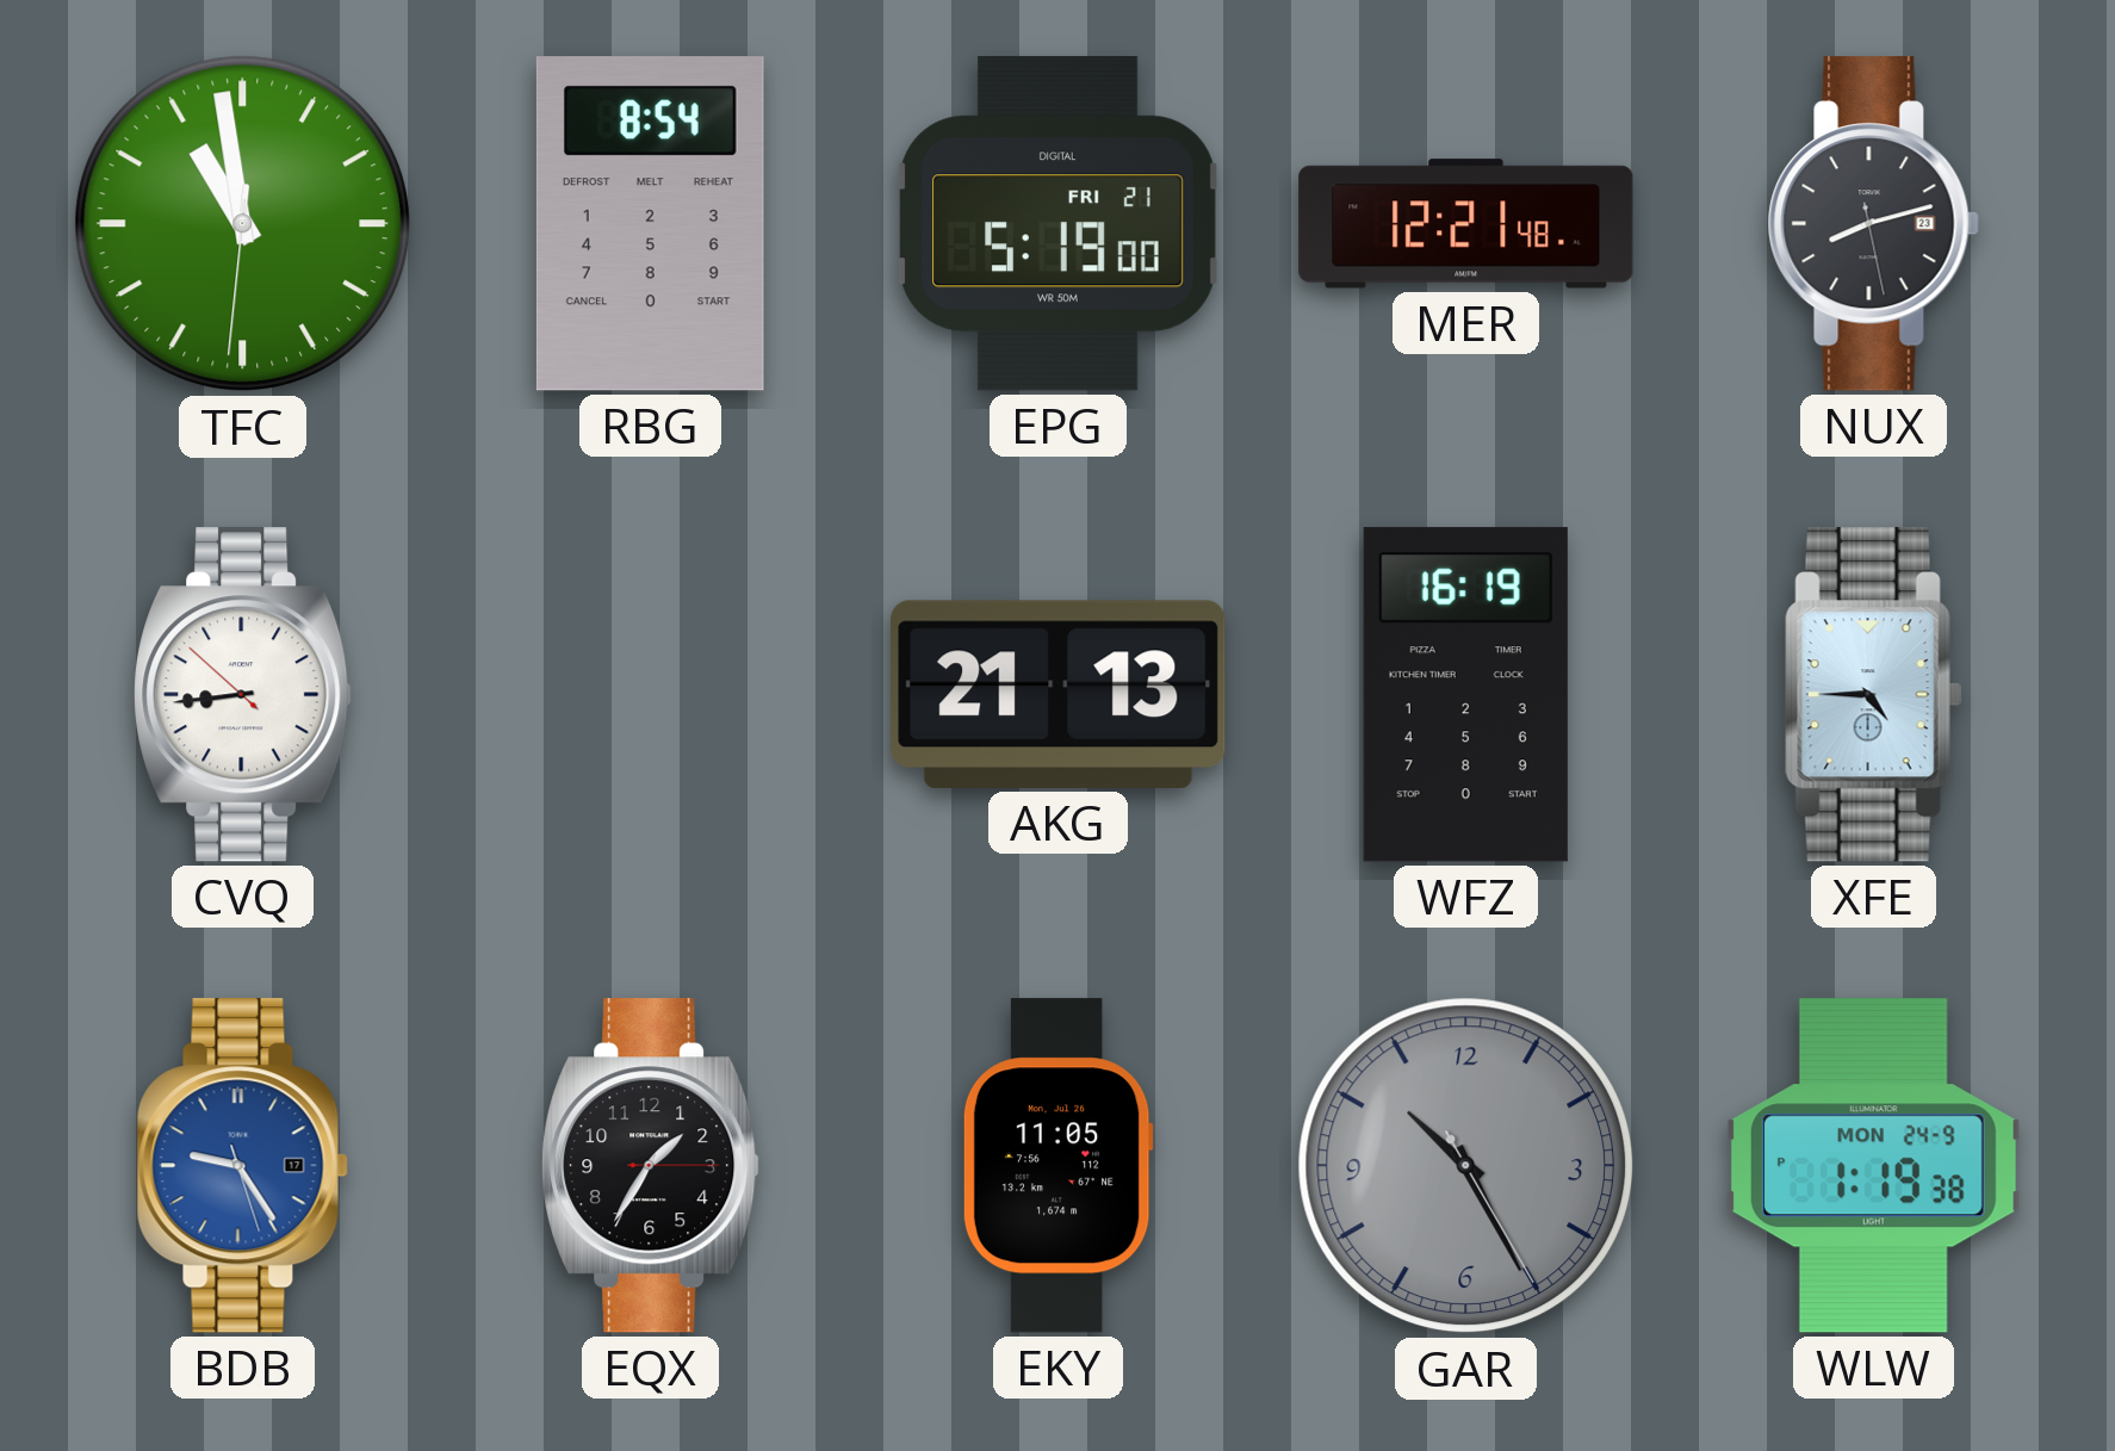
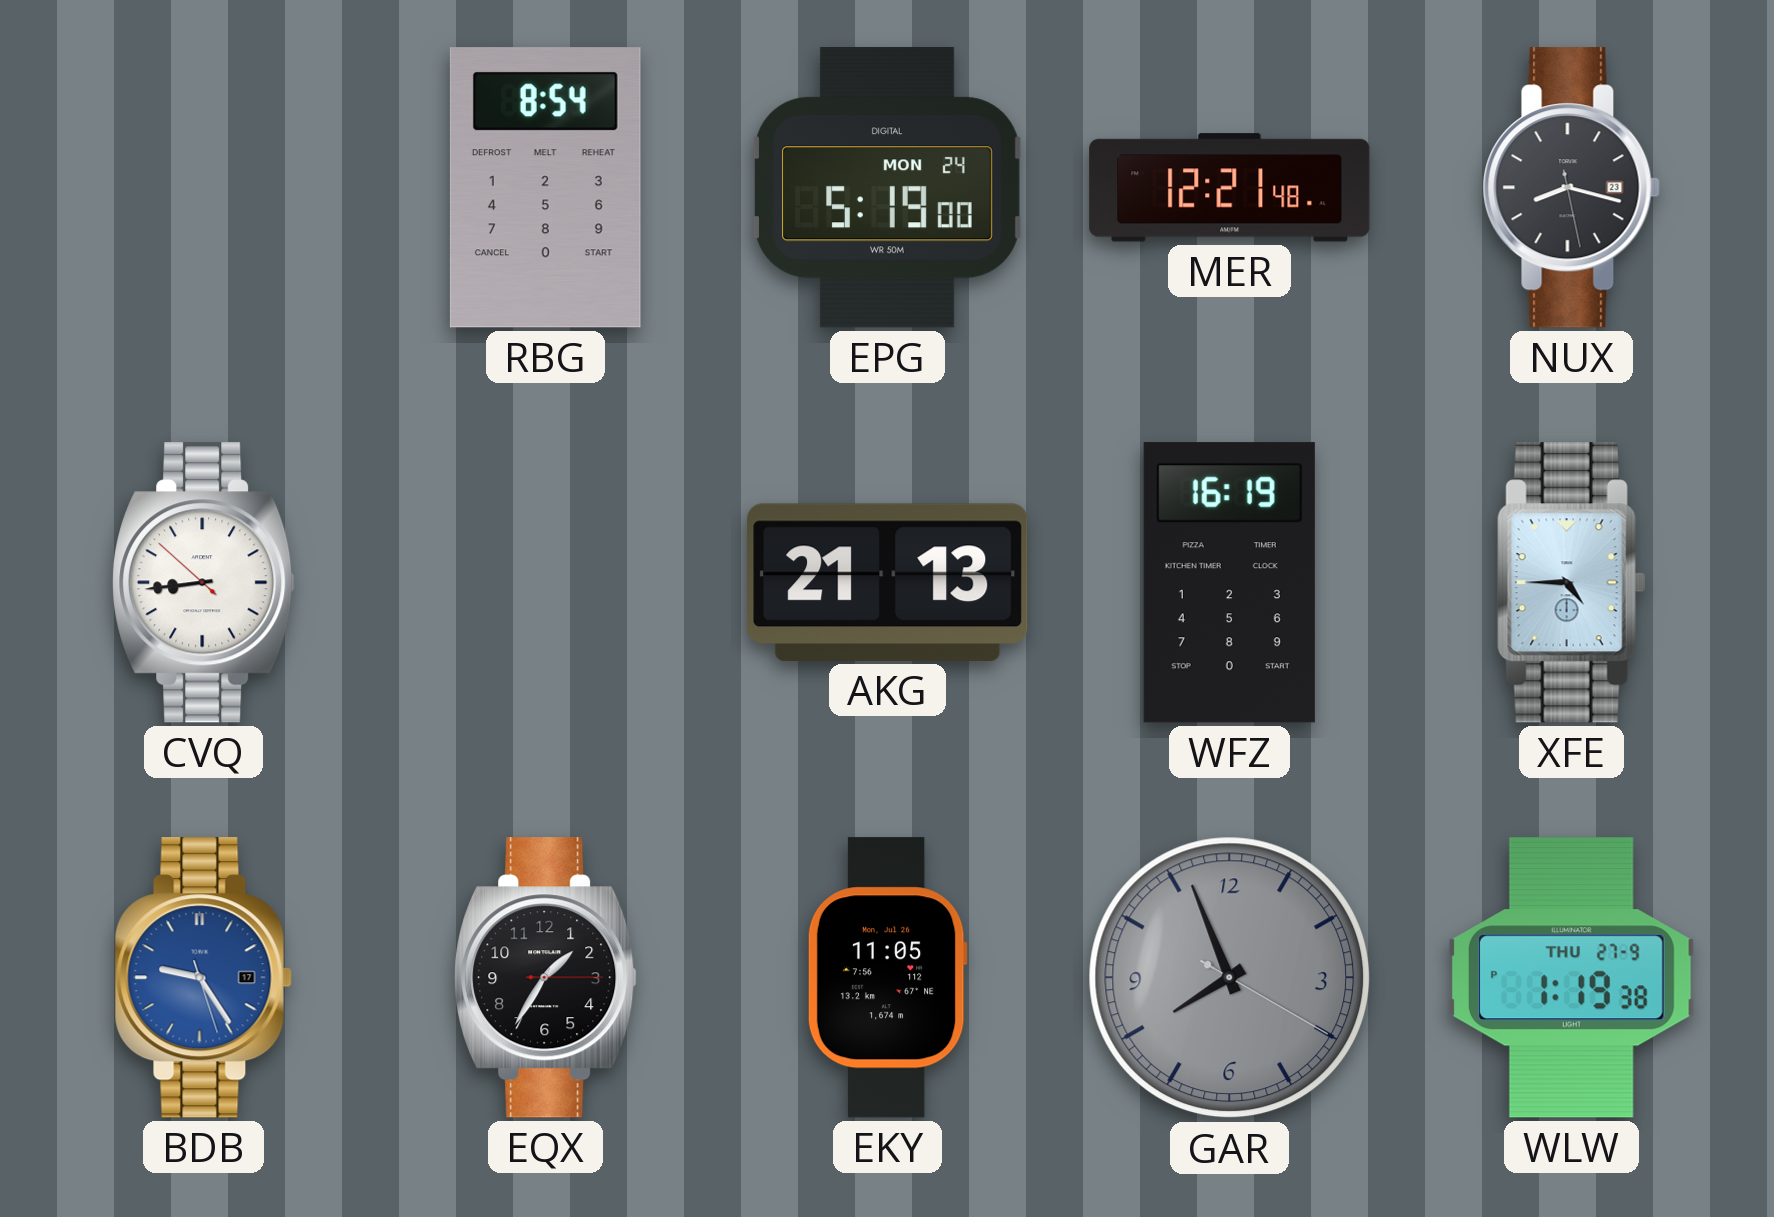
TFC: 10:58 -> none
EPG date: FRI 21 -> MON 24
NUX: 8:12 -> 8:17
GAR: 10:25 -> 7:56
WLW date: MON 24-9 -> THU 27-9
